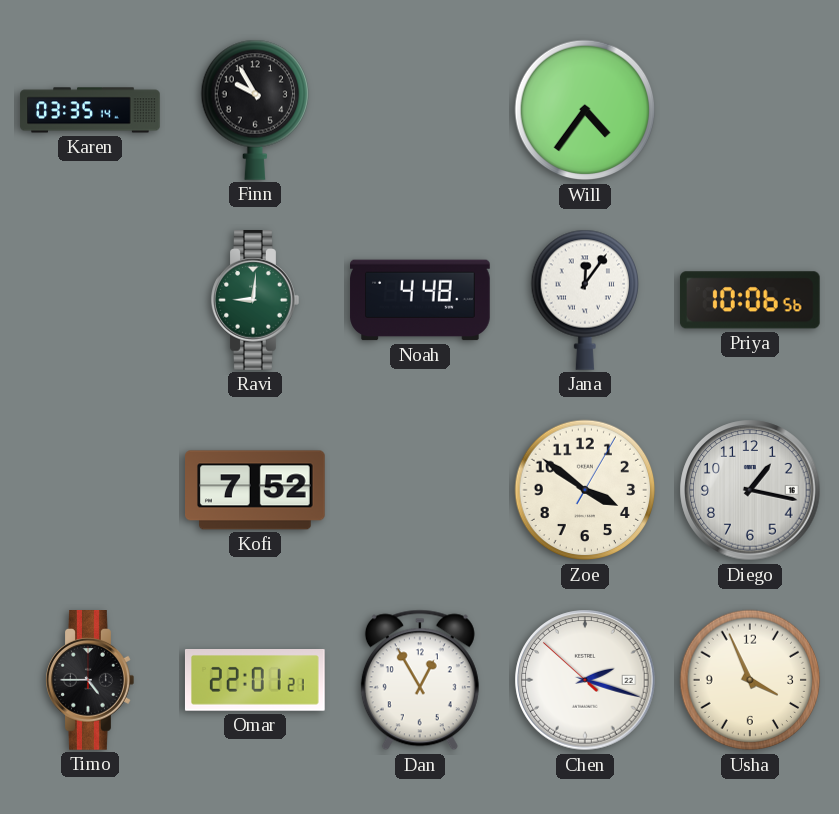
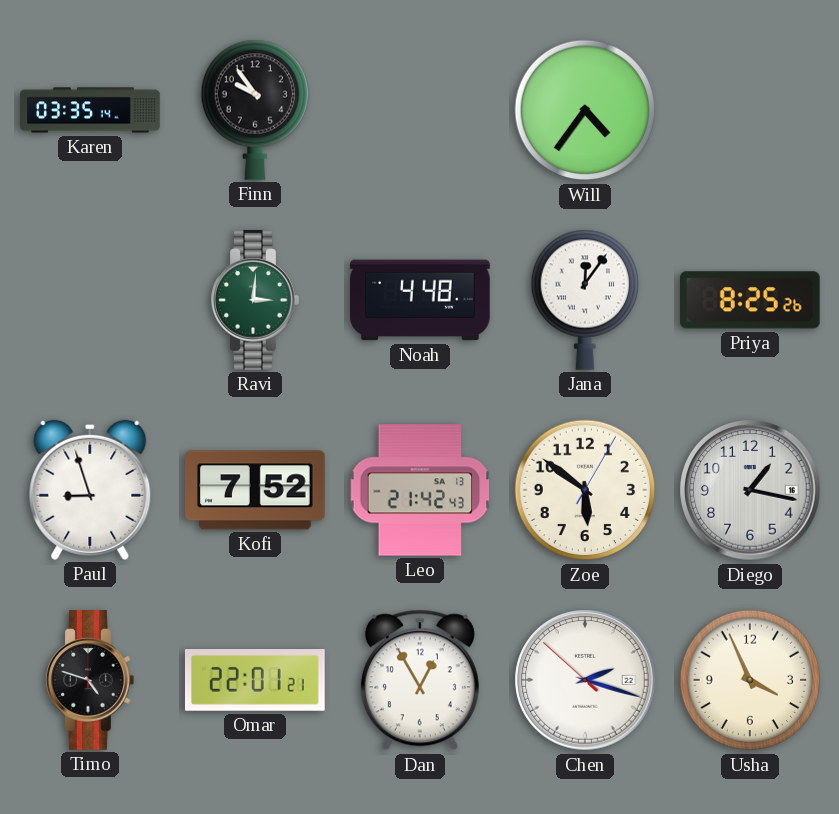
Finn: 9:55 -> 9:54
Ravi: 9:01 -> 3:01
Priya: 10:06 -> 8:25
Paul: none -> 8:57
Leo: none -> 21:42
Zoe: 3:51 -> 5:51
Timo: 4:45 -> 4:48
